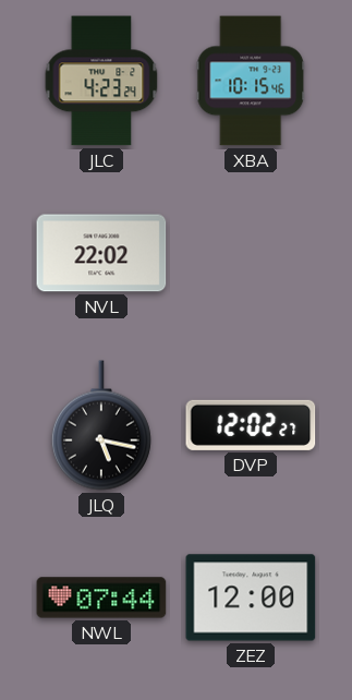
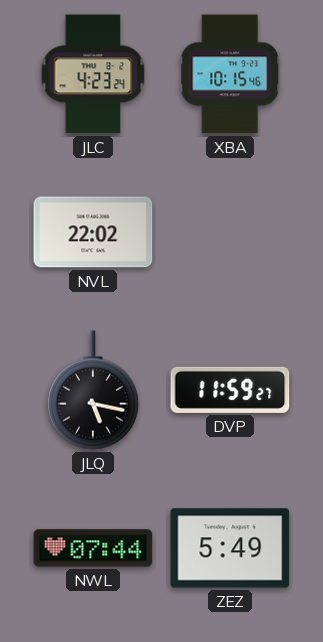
DVP: 12:02 -> 11:59
ZEZ: 12:00 -> 5:49
